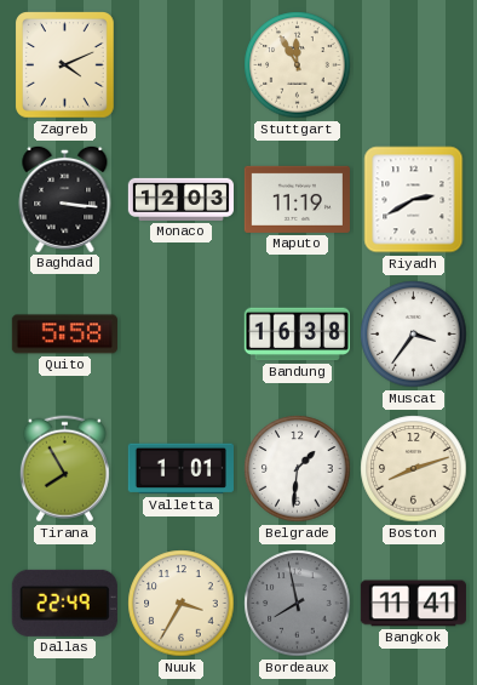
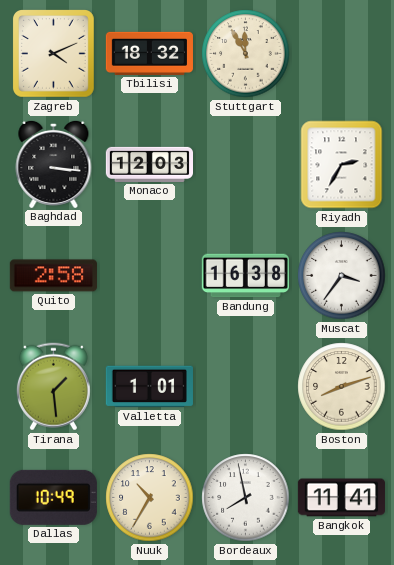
Tbilisi: none -> 18:32
Maputo: 11:19 -> none
Riyadh: 2:40 -> 2:35
Quito: 5:58 -> 2:58
Tirana: 7:55 -> 1:29
Belgrade: 1:31 -> none
Dallas: 22:49 -> 10:49
Nuuk: 3:35 -> 10:35
Bordeaux dial: grey -> white
